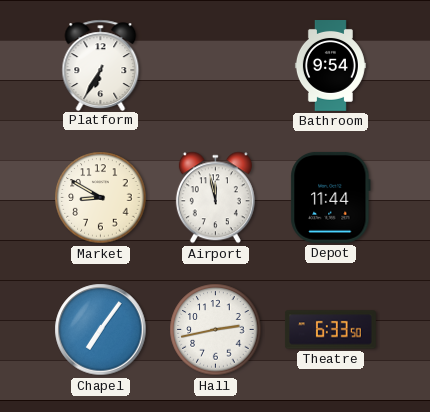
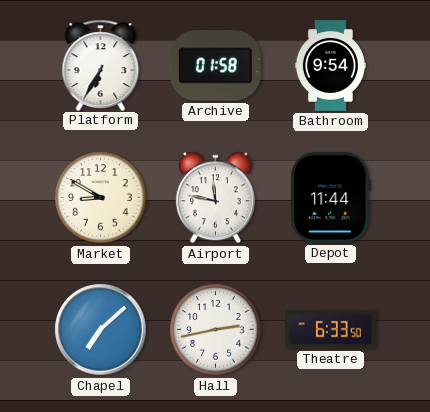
Archive: none -> 01:58
Airport: 11:58 -> 11:47
Chapel: 7:06 -> 7:08
